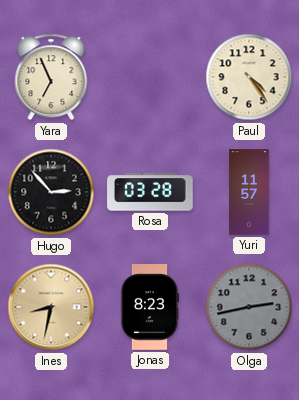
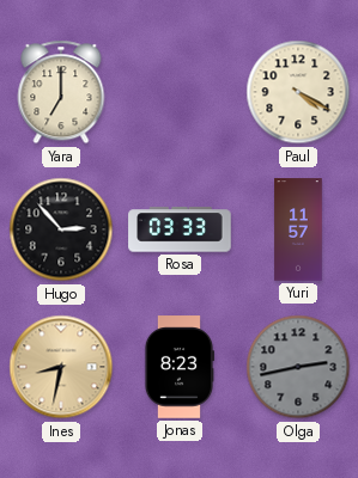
Yara: 6:56 -> 7:00
Paul: 4:24 -> 4:20
Rosa: 03:28 -> 03:33
